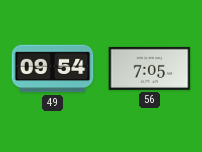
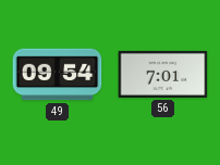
56: 7:05 -> 7:01
